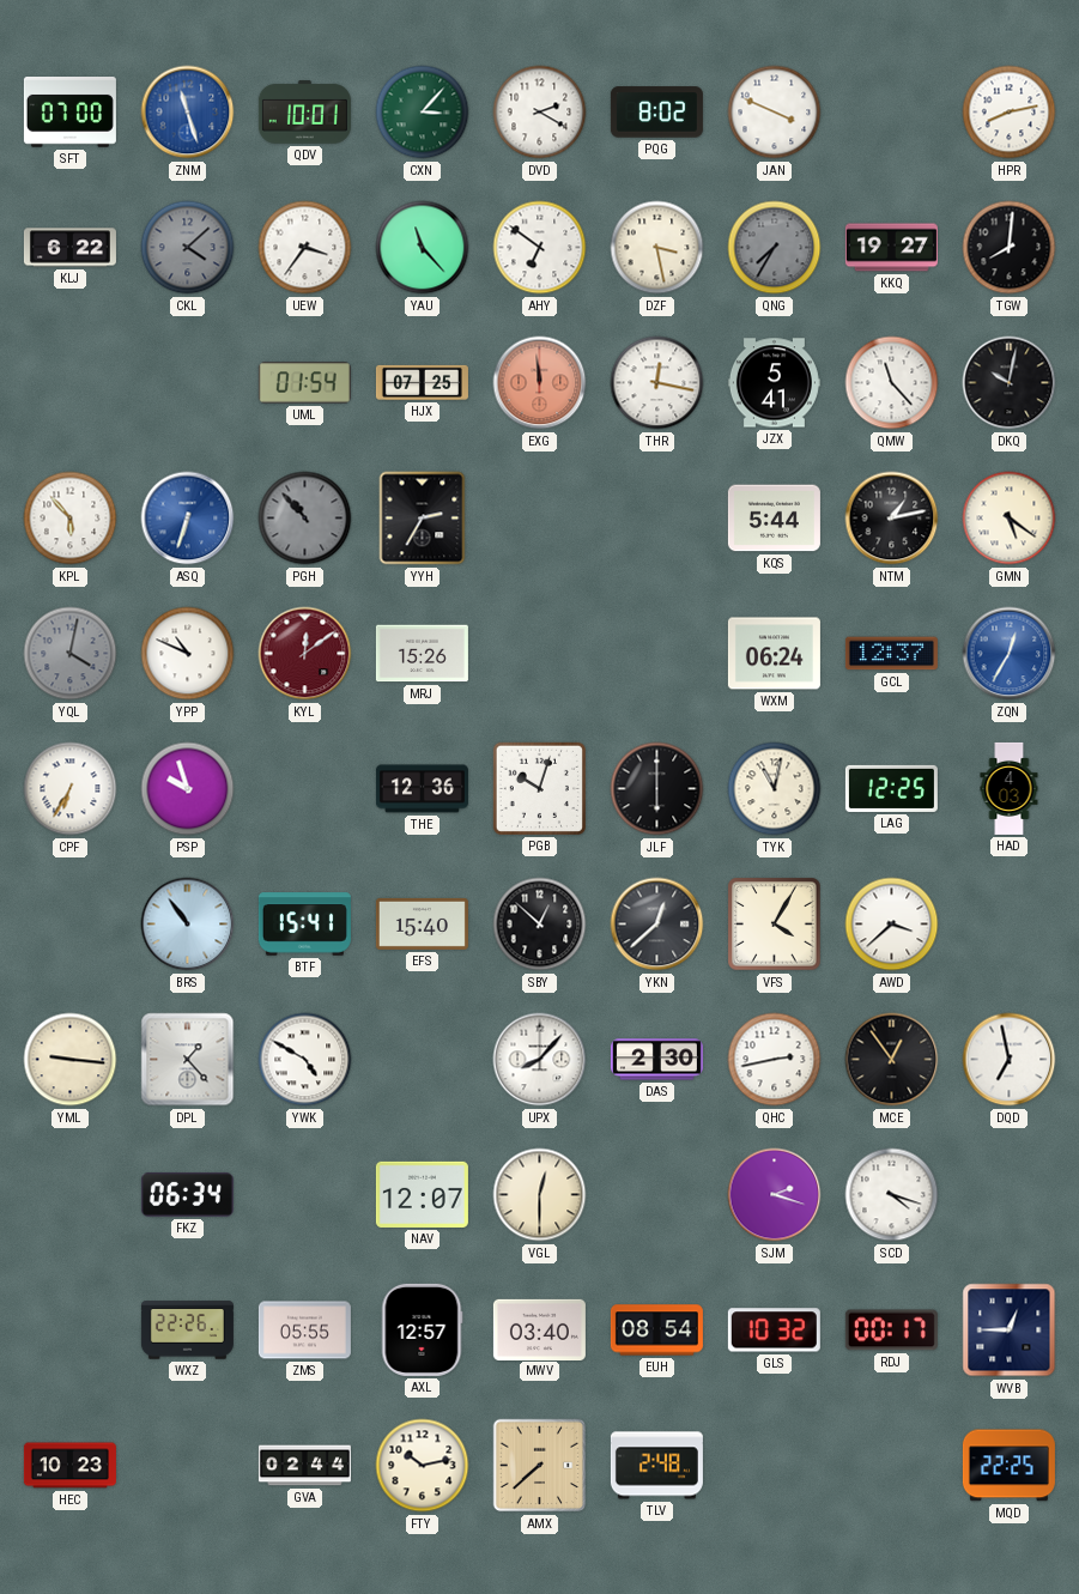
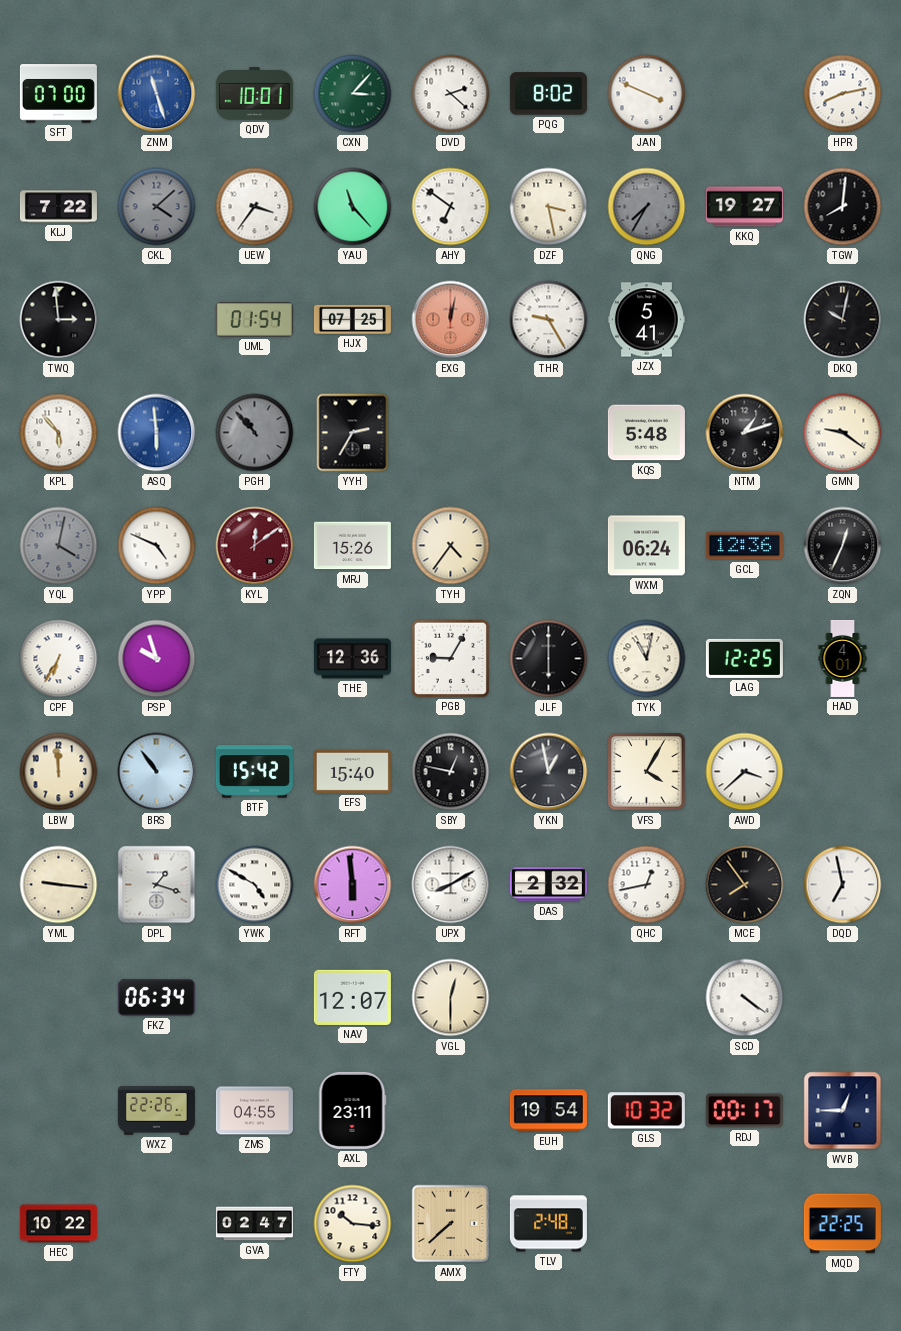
DVD: 2:20 -> 2:22
KLJ: 6:22 -> 7:22
TWQ: none -> 2:59
EXG: 11:59 -> 12:02
THR: 12:17 -> 9:25
QMW: 11:23 -> none
ASQ: 6:33 -> 5:59
KQS: 5:44 -> 5:48
NTM: 1:13 -> 1:12
GMN: 5:21 -> 9:21
YPP: 10:49 -> 4:49
TYH: none -> 4:36
GCL: 12:37 -> 12:36
ZQN: 12:35 -> 12:34
ZQN dial: blue -> black
PGB: 10:03 -> 9:05
HAD: 4:03 -> 4:01
LBW: none -> 11:59
BTF: 15:41 -> 15:42
SBY: 12:52 -> 12:47
YKN: 12:38 -> 12:58
DPL: 1:23 -> 1:18
RFT: none -> 5:59
UPX: 8:07 -> 8:10
DAS: 2:30 -> 2:32
QHC: 2:43 -> 12:43
MCE: 12:54 -> 7:54
SJM: 2:18 -> none
SCD: 4:18 -> 4:21
ZMS: 05:55 -> 04:55
AXL: 12:57 -> 23:11
MWV: 03:40 -> none
EUH: 08:54 -> 19:54
HEC: 10:23 -> 10:22
GVA: 02:44 -> 02:47
FTY: 10:13 -> 10:16
